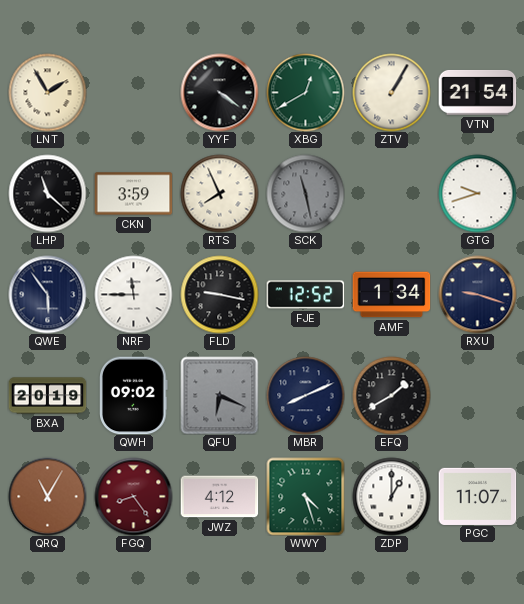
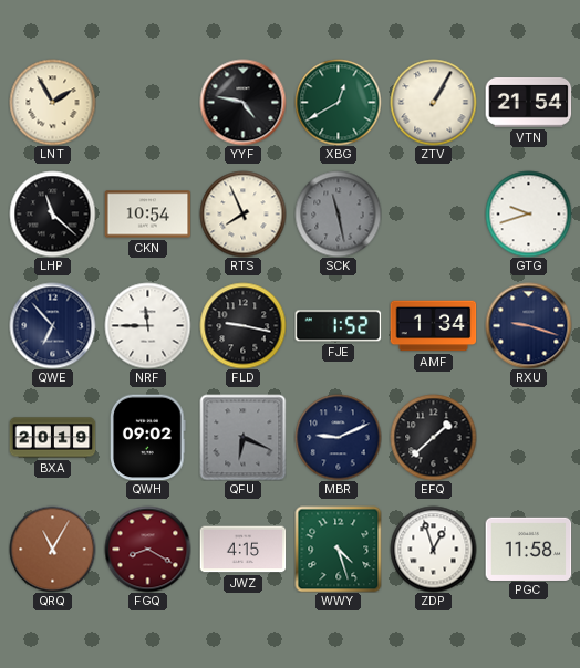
YYF: 4:21 -> 4:47
CKN: 3:59 -> 10:54
QWE: 5:54 -> 6:53
FJE: 12:52 -> 1:52
MBR: 8:11 -> 9:11
EFQ: 1:40 -> 1:38
FGQ: 8:24 -> 8:20
JWZ: 4:12 -> 4:15
ZDP: 1:00 -> 12:57
PGC: 11:07 -> 11:58
